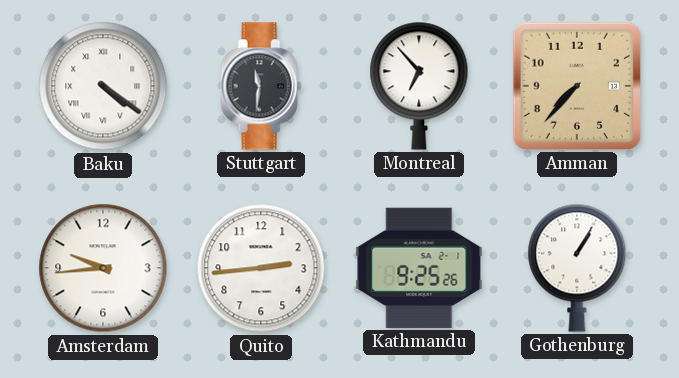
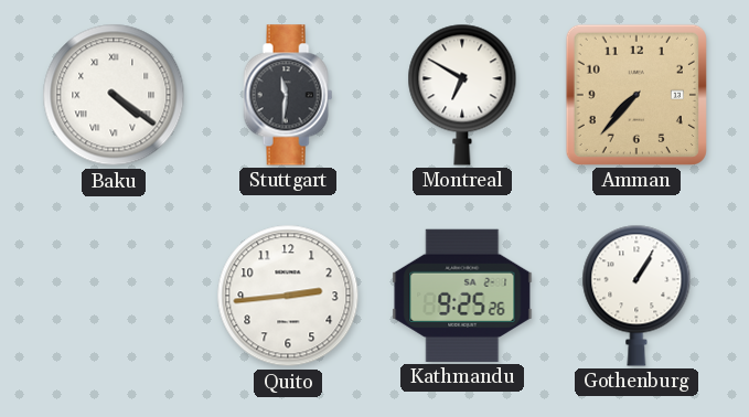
Montreal: 6:53 -> 6:50
Amsterdam: 9:44 -> none
